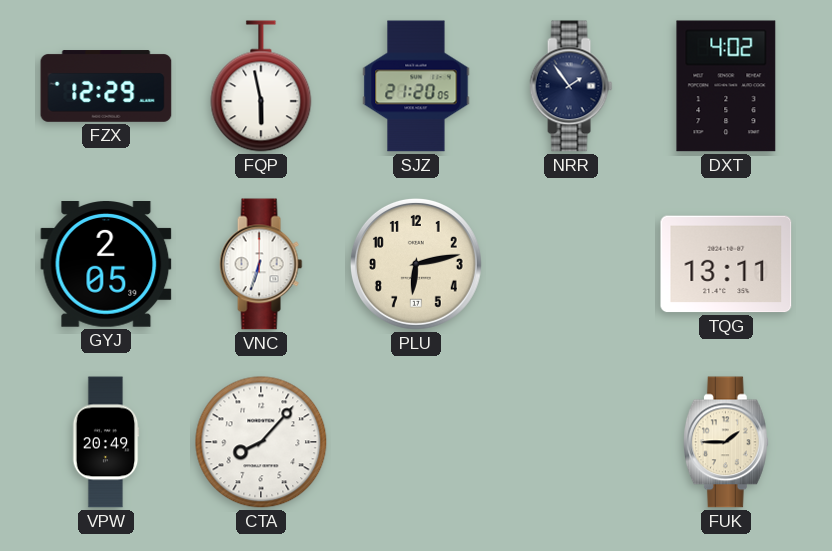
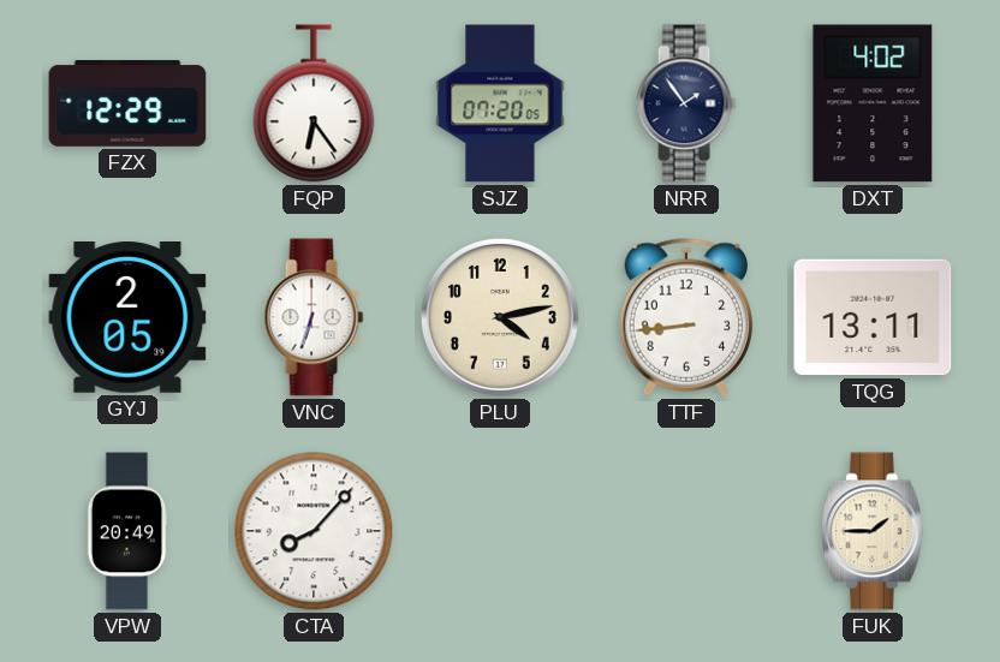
FQP: 5:58 -> 6:24
SJZ: 21:20 -> 07:20
PLU: 6:13 -> 4:13
TTF: none -> 8:44
